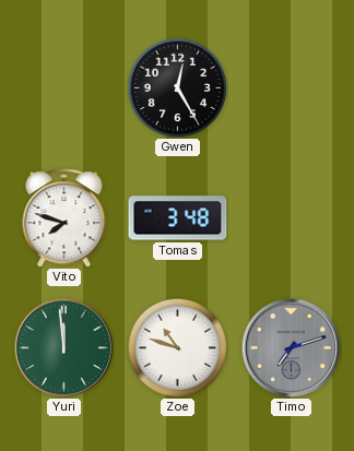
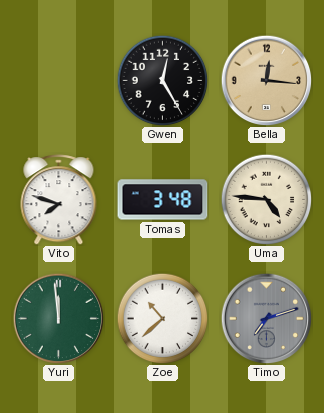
Bella: none -> 12:16
Uma: none -> 4:46
Zoe: 10:48 -> 10:38
